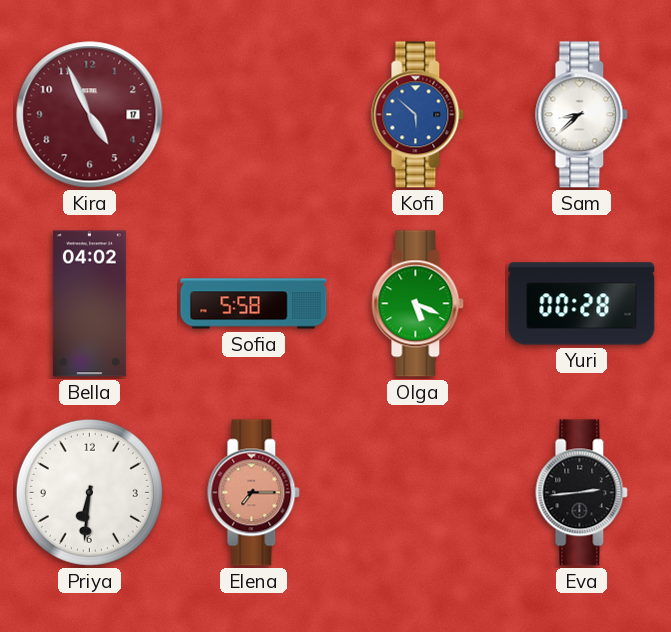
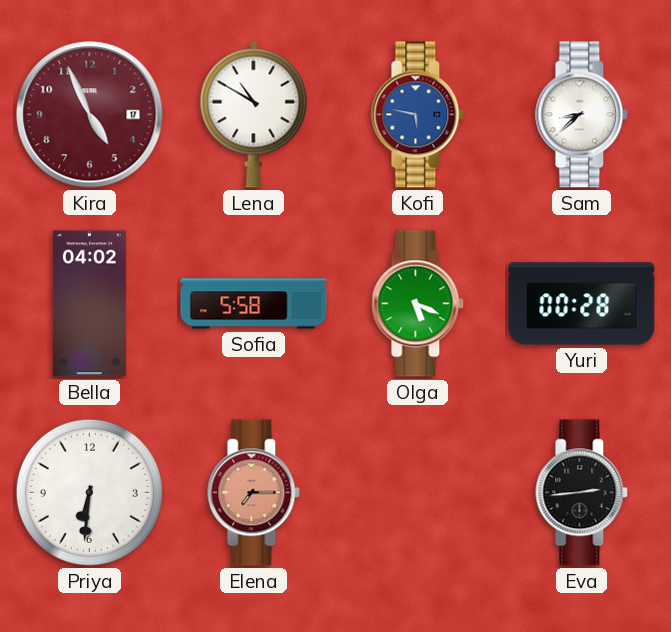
Lena: none -> 10:50
Kofi: 5:52 -> 5:47
